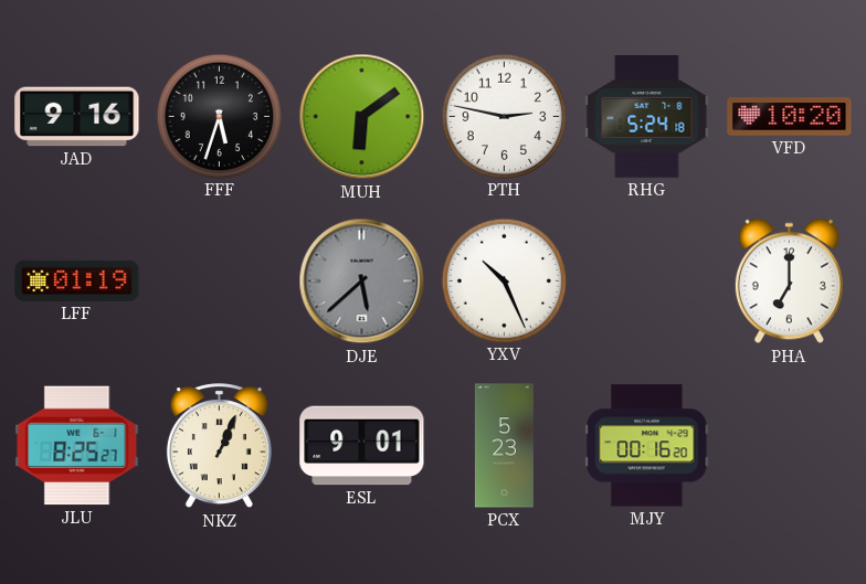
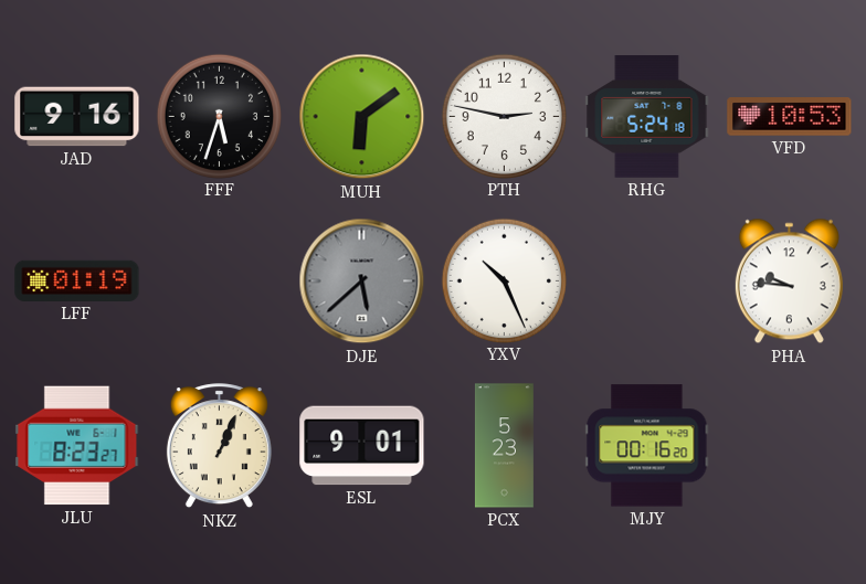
VFD: 10:20 -> 10:53
PHA: 7:00 -> 9:46
JLU: 8:25 -> 8:23
